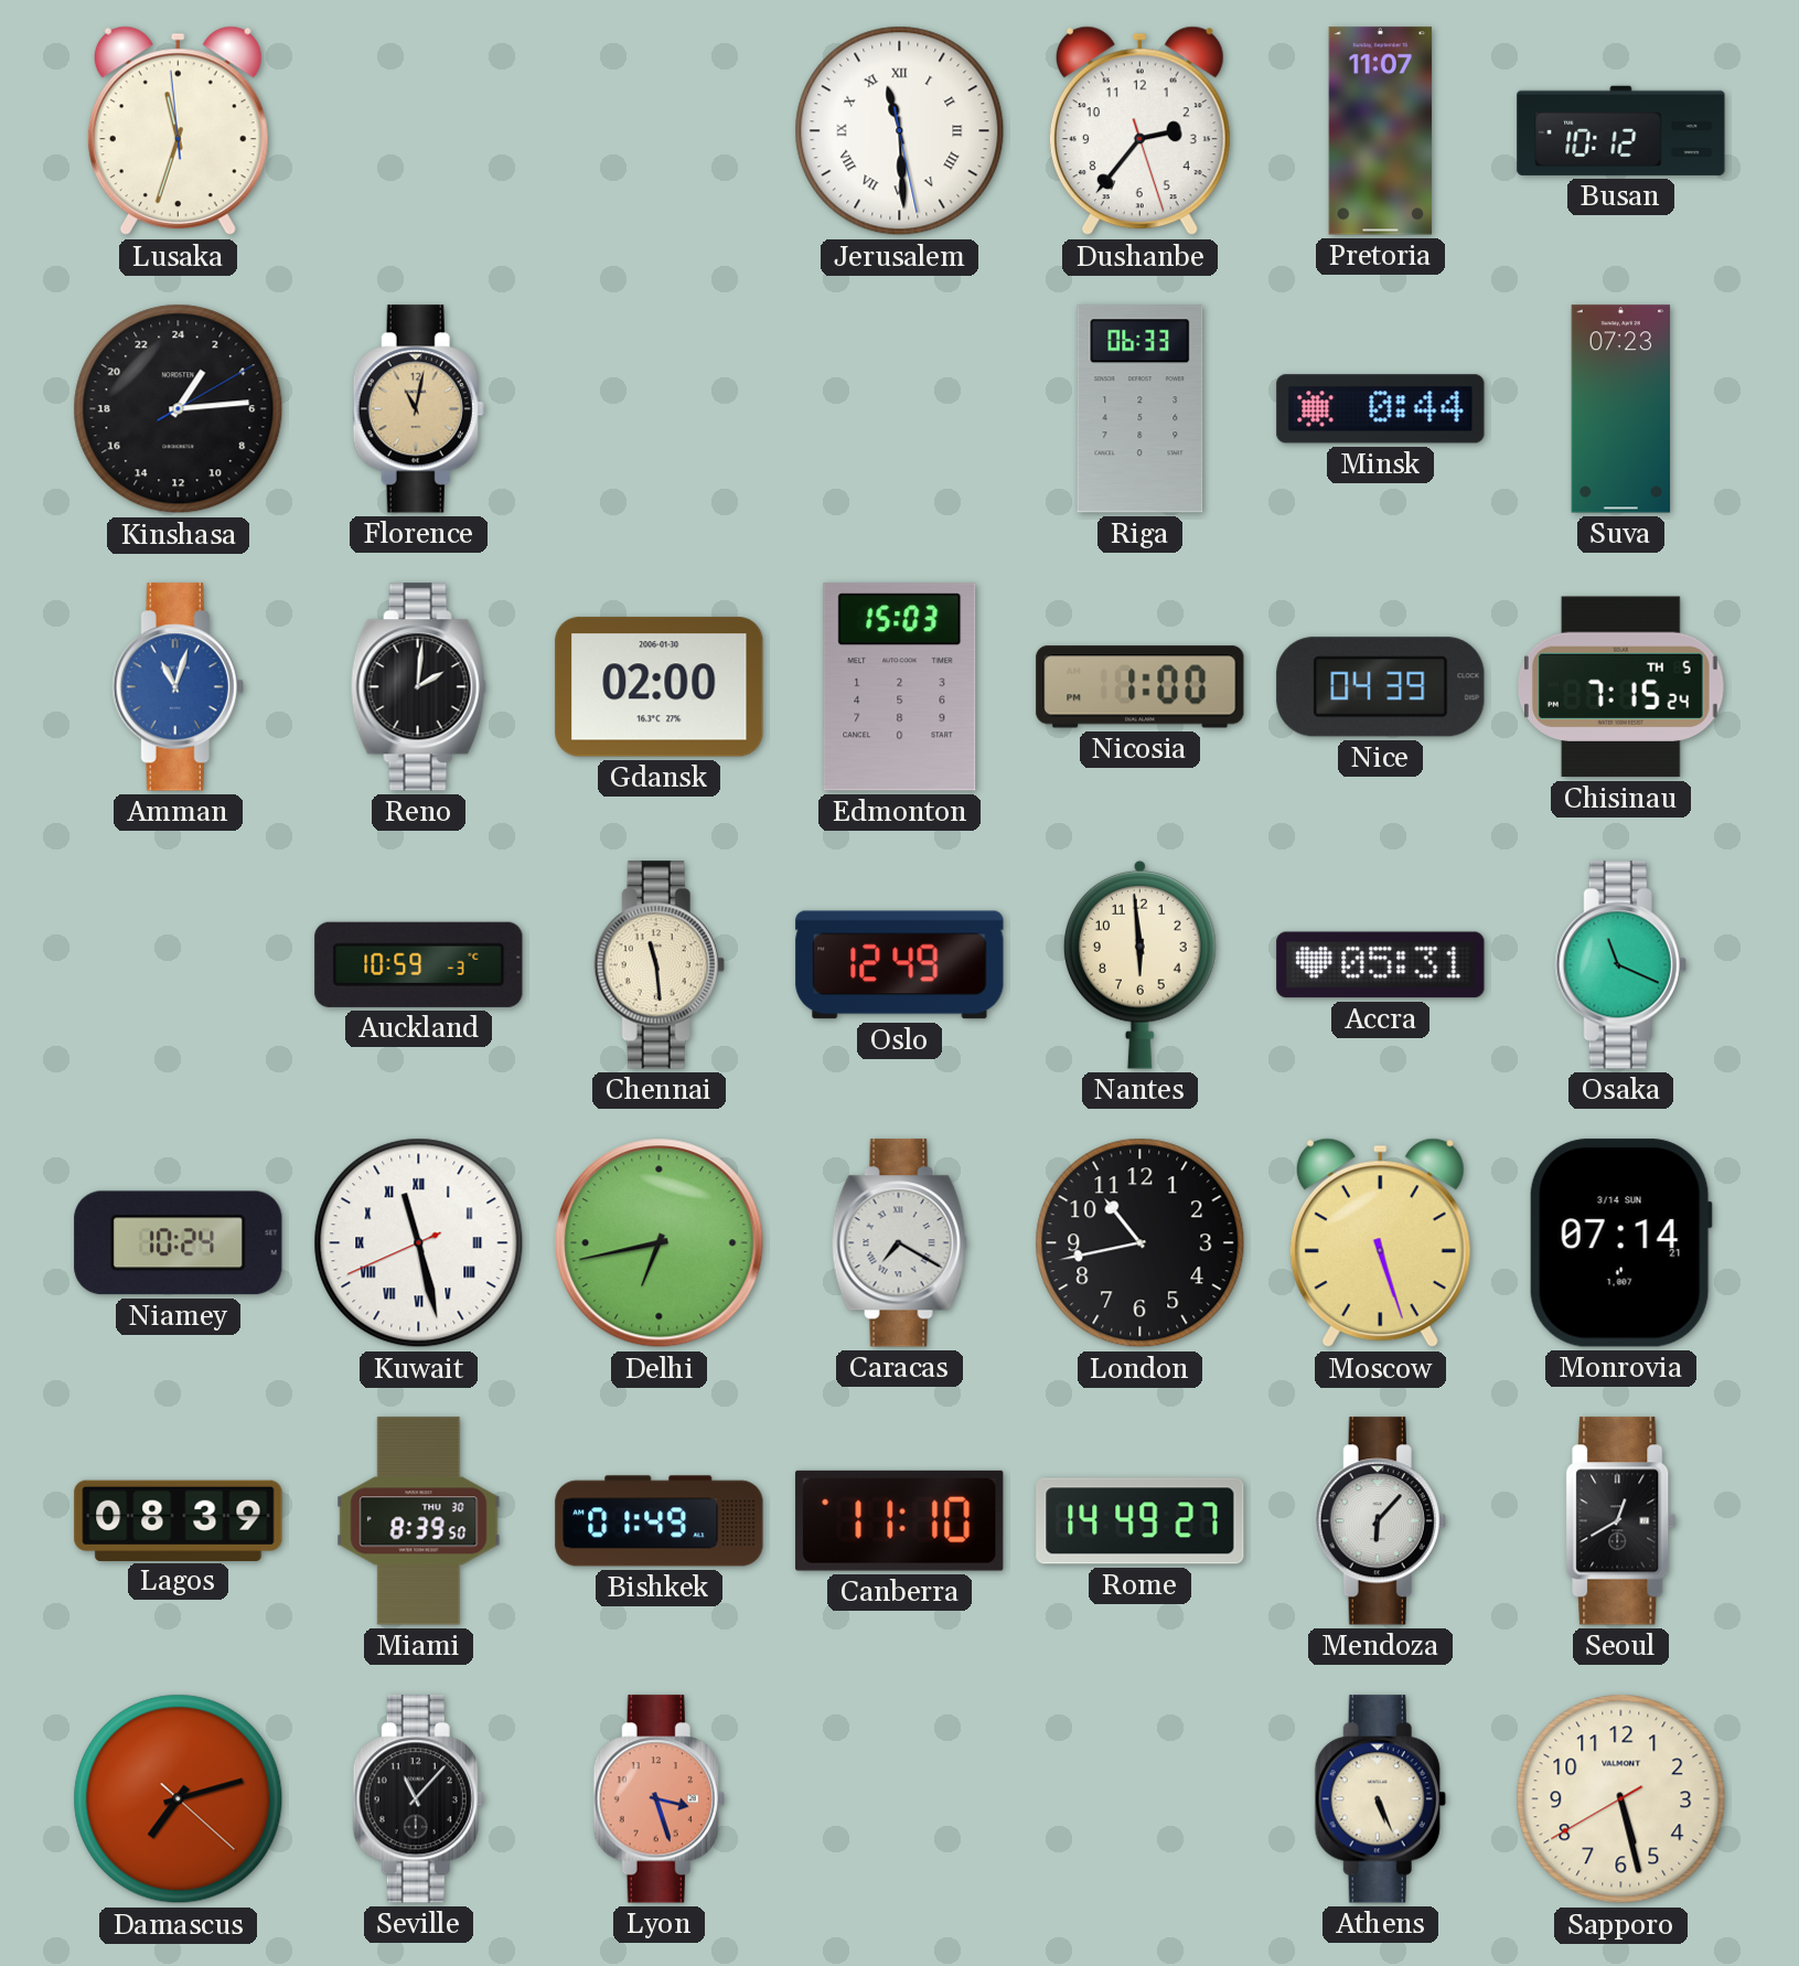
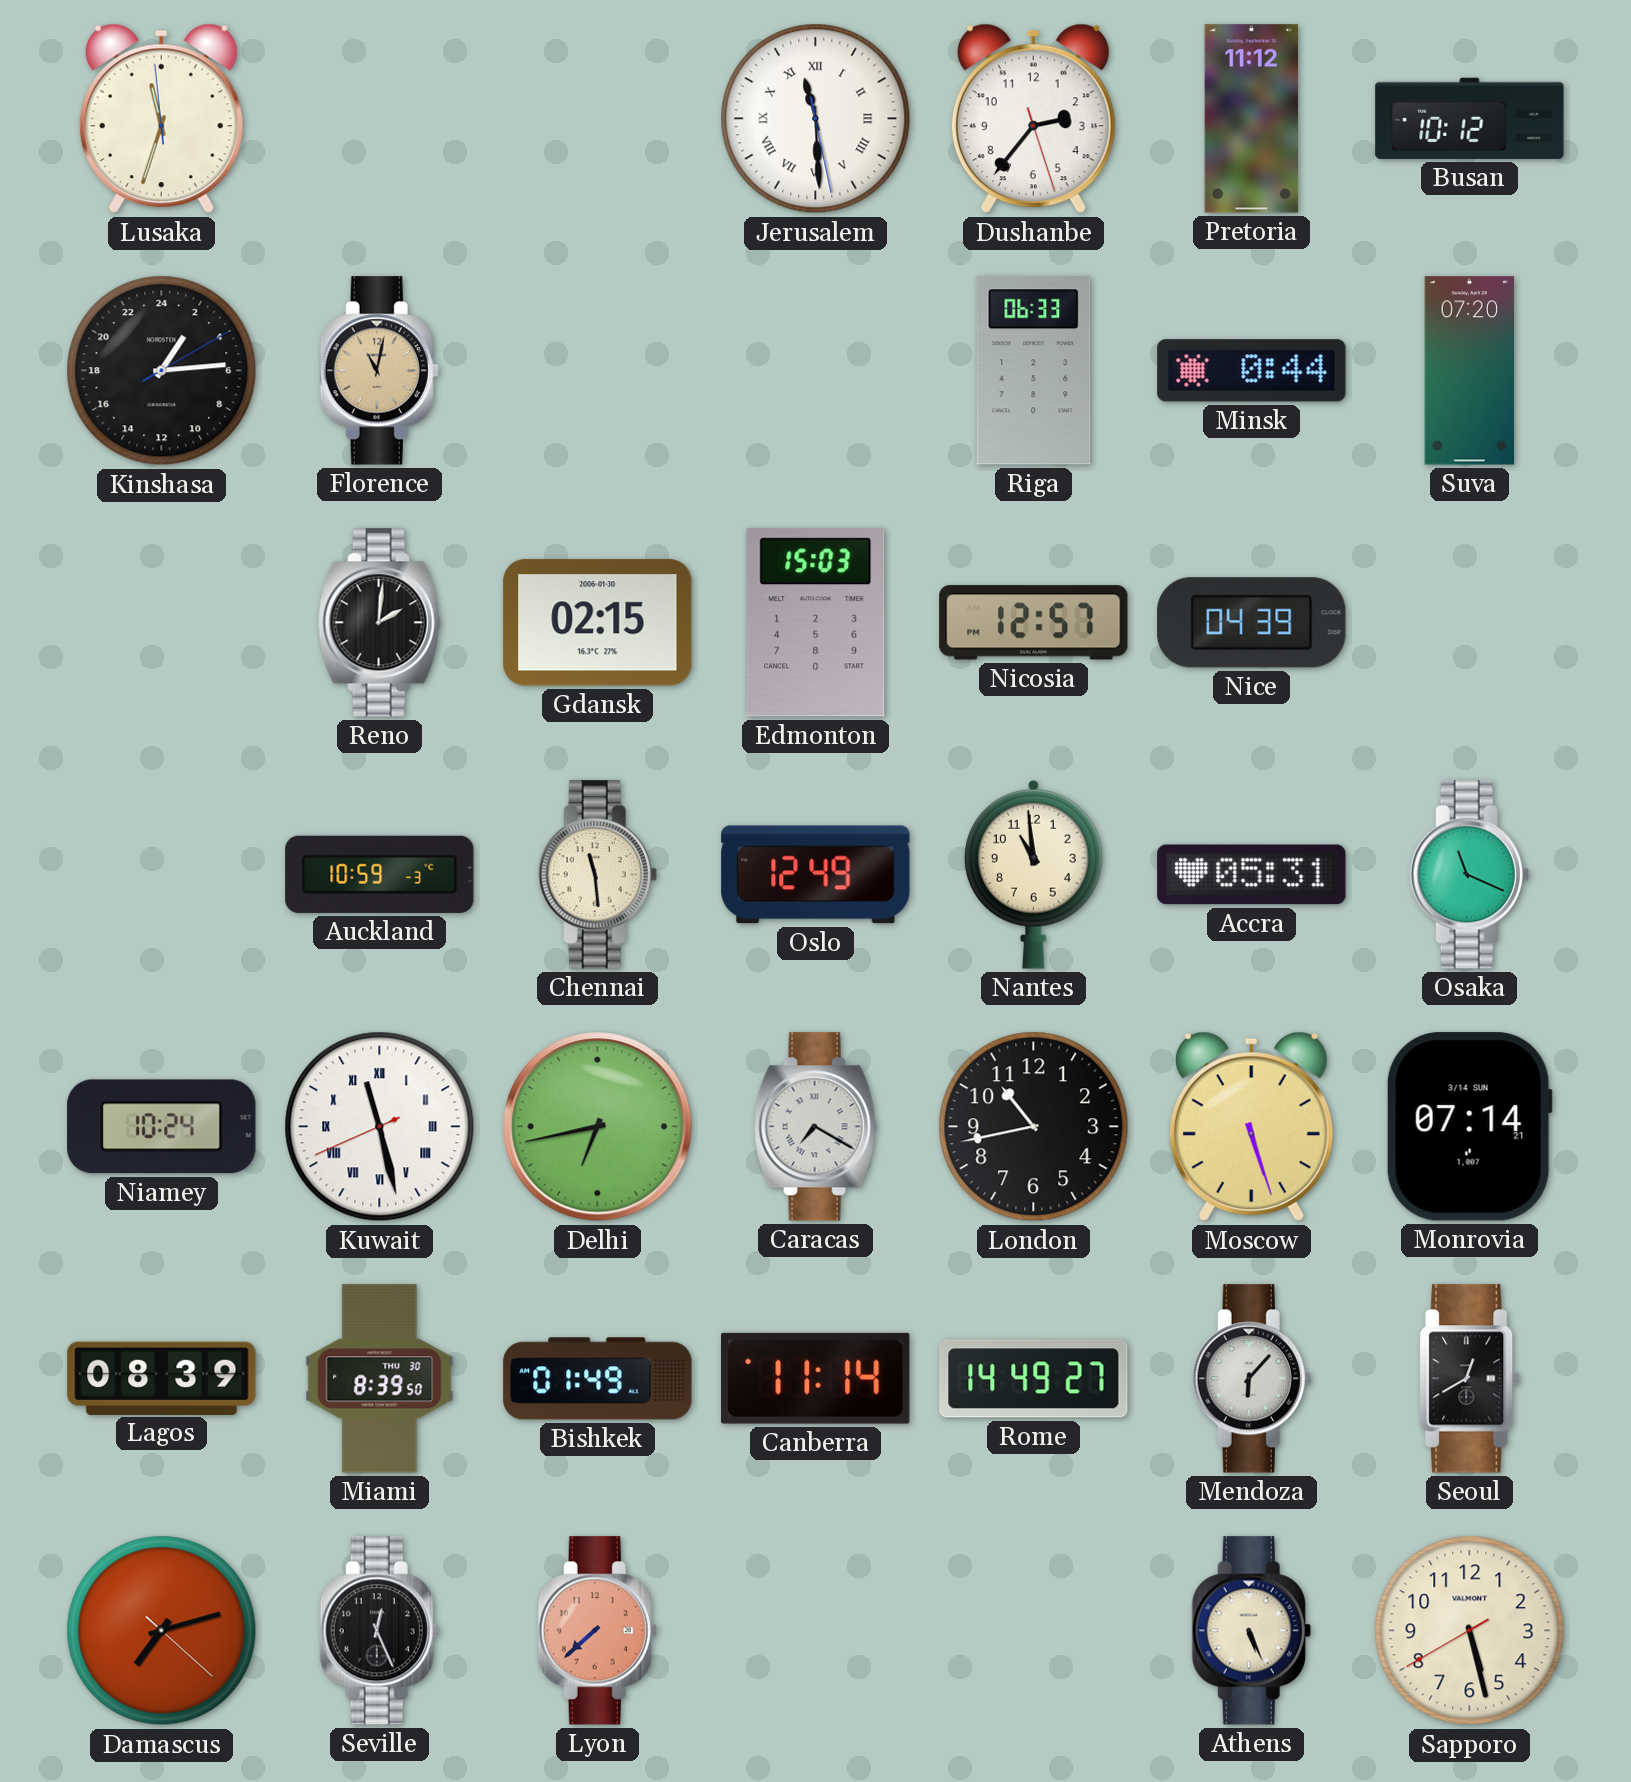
Pretoria: 11:07 -> 11:12
Suva: 07:23 -> 07:20
Amman: 11:03 -> none
Gdansk: 02:00 -> 02:15
Nicosia: 1:00 -> 12:57
Chisinau: 7:15 -> none
Nantes: 5:59 -> 10:59
Canberra: 11:10 -> 11:14
Seville: 11:07 -> 12:26
Lyon: 3:27 -> 7:38
